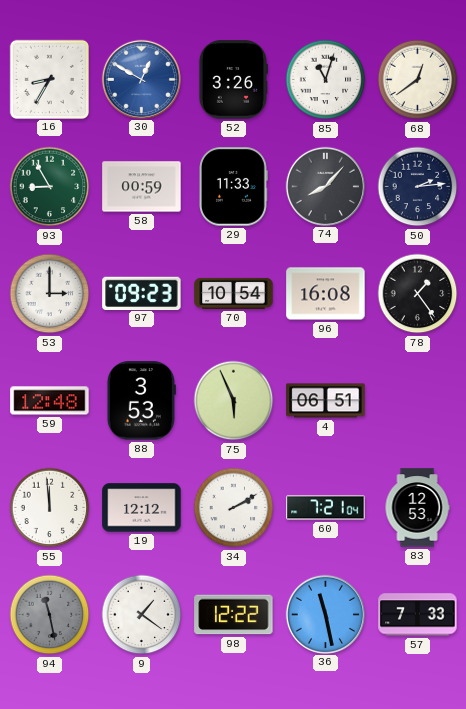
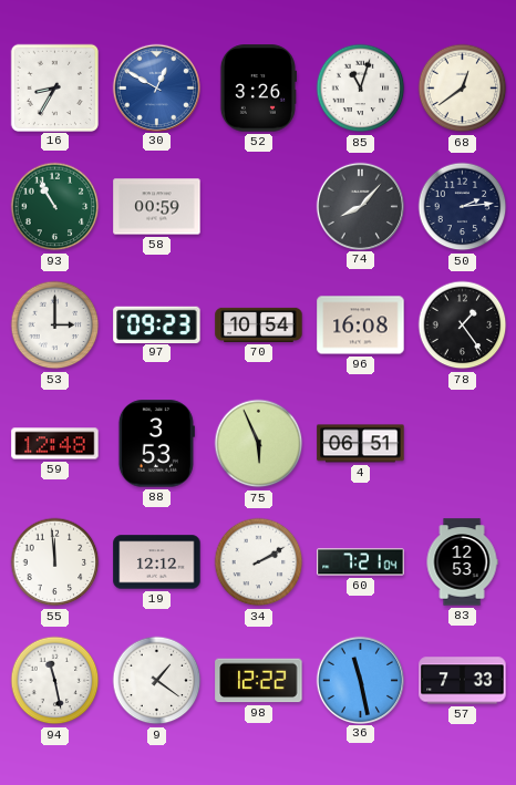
93: 8:55 -> 10:55
29: 11:33 -> none
94 dial: grey -> white
